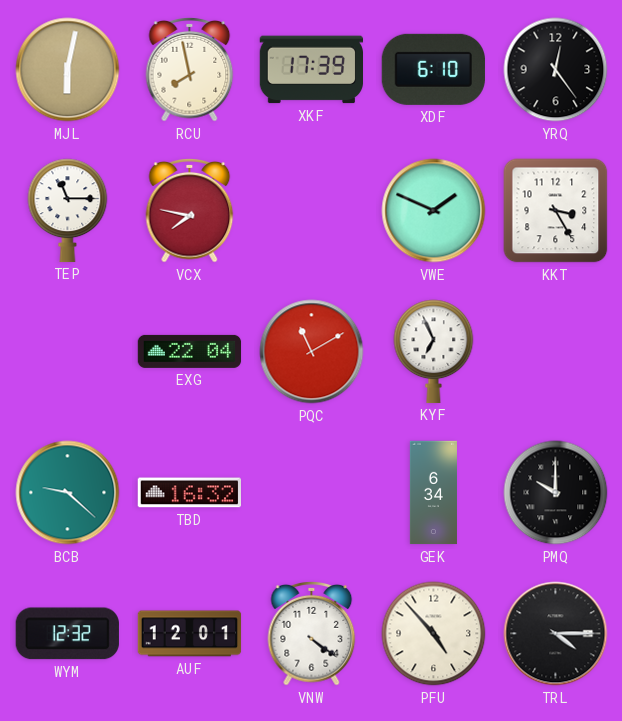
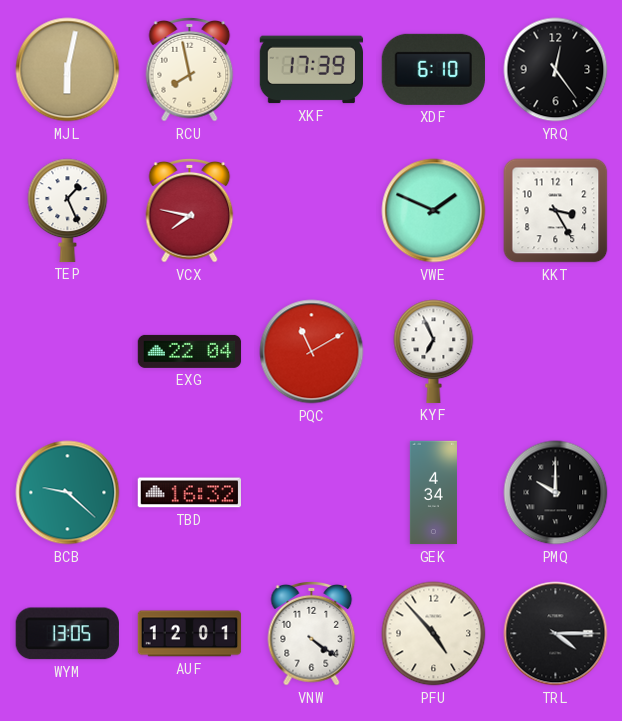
TEP: 11:15 -> 1:26
GEK: 6:34 -> 4:34
WYM: 12:32 -> 13:05
